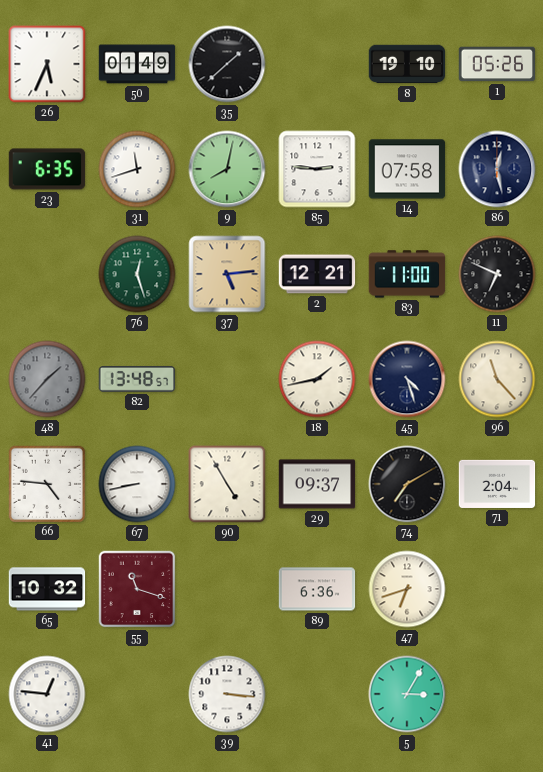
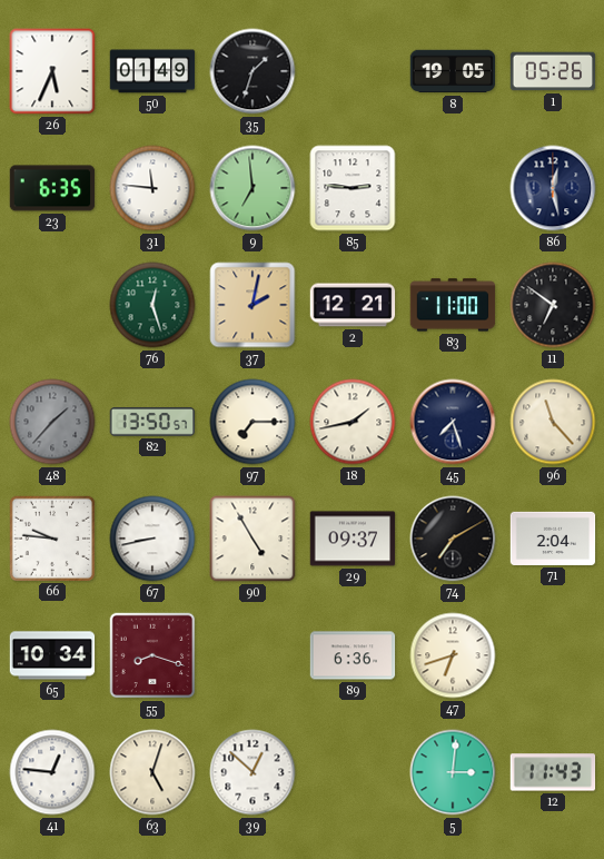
35: 1:38 -> 1:33
8: 19:10 -> 19:05
31: 11:42 -> 11:46
9: 8:02 -> 6:59
14: 07:58 -> none
37: 5:14 -> 2:02
11: 6:49 -> 6:51
82: 13:48 -> 13:50
97: none -> 7:15
45: 4:27 -> 7:27
66: 4:46 -> 9:46
65: 10:32 -> 10:34
55: 11:18 -> 8:18
63: none -> 5:03
39: 3:16 -> 12:52
5: 3:05 -> 3:01
12: none -> 11:43
